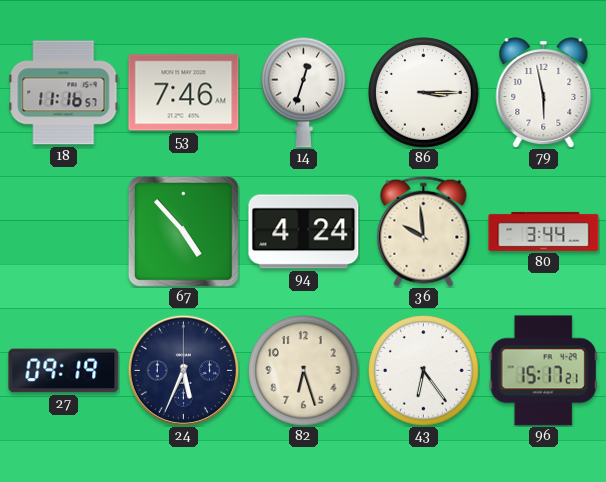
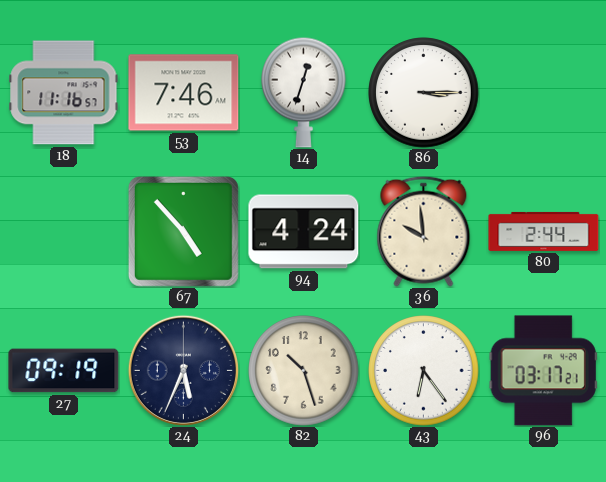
79: 5:58 -> none
80: 3:44 -> 2:44
82: 6:27 -> 10:27
96: 15:17 -> 03:17
